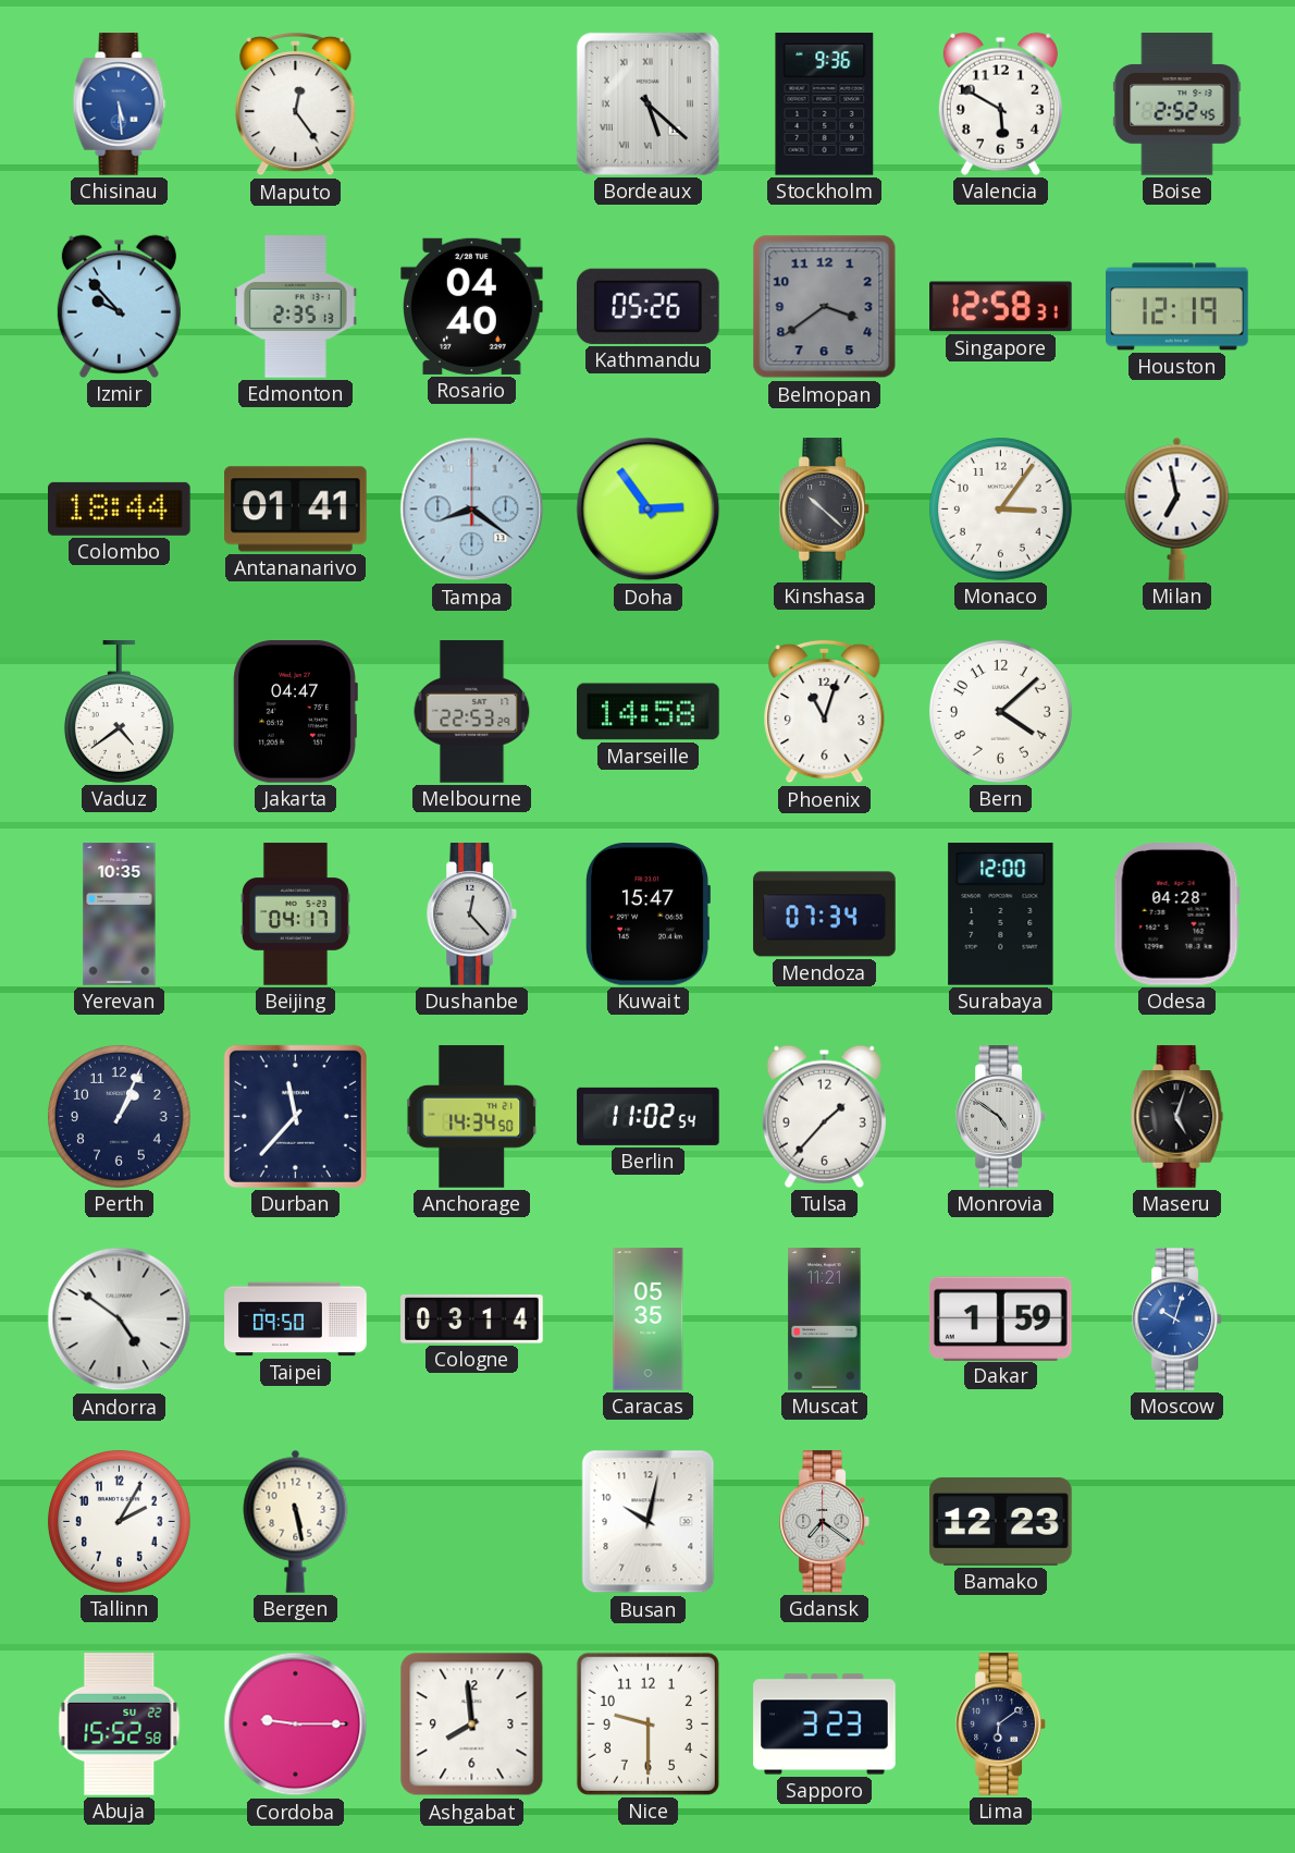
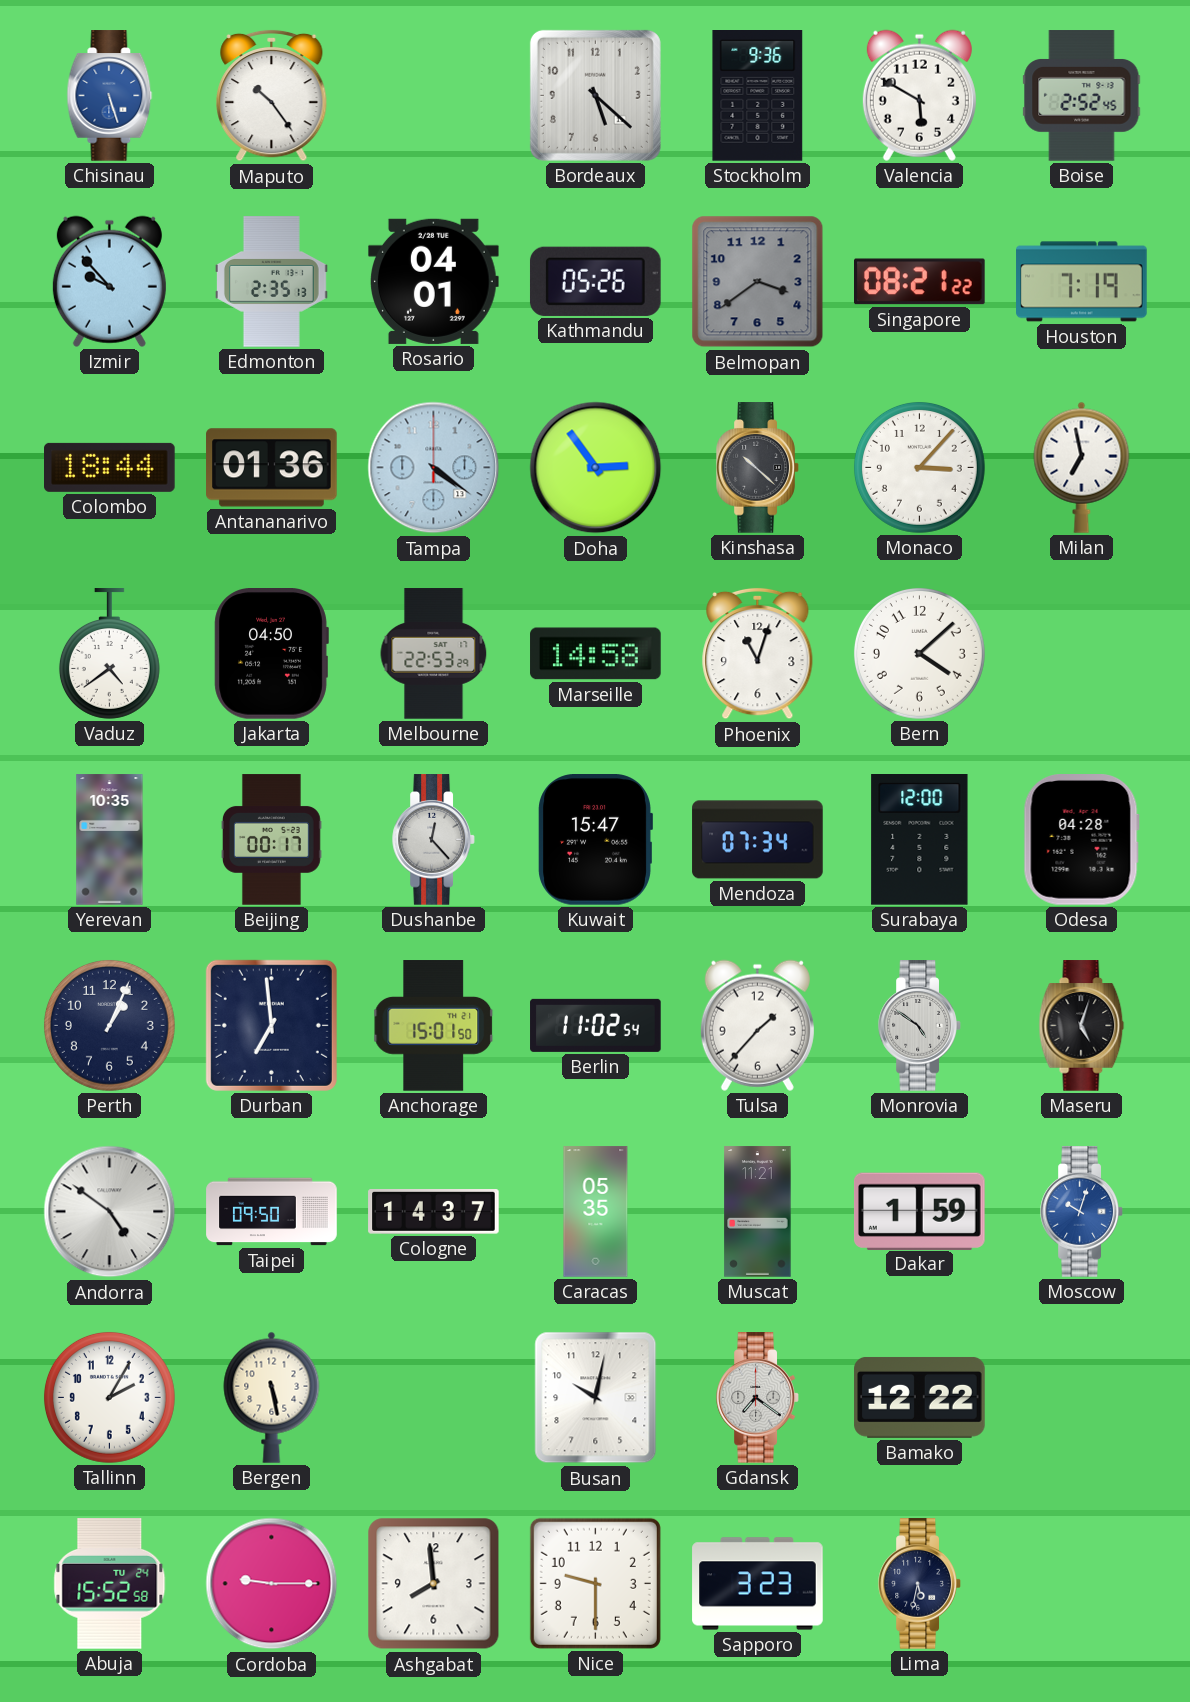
Chisinau: 5:29 -> 5:27
Maputo: 12:24 -> 10:24
Bordeaux numerals: Roman -> Arabic
Rosario: 04:40 -> 04:01
Singapore: 12:58 -> 08:21
Houston: 12:19 -> 7:19
Antananarivo: 01:41 -> 01:36
Tampa: 8:21 -> 4:21
Monaco: 3:06 -> 3:07
Jakarta: 04:47 -> 04:50
Beijing: 04:17 -> 00:17
Durban: 11:37 -> 6:59
Anchorage: 14:34 -> 15:01
Cologne: 03:14 -> 14:37
Bamako: 12:23 -> 12:22
Abuja date: SU 22 -> TU 24
Lima: 6:09 -> 5:32
